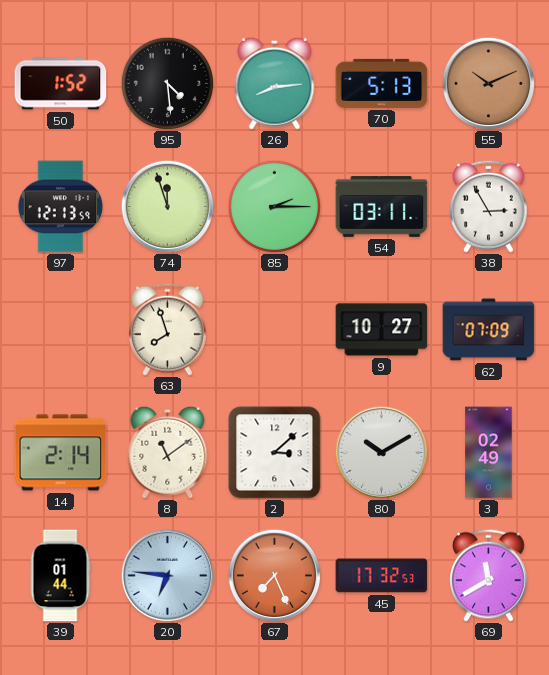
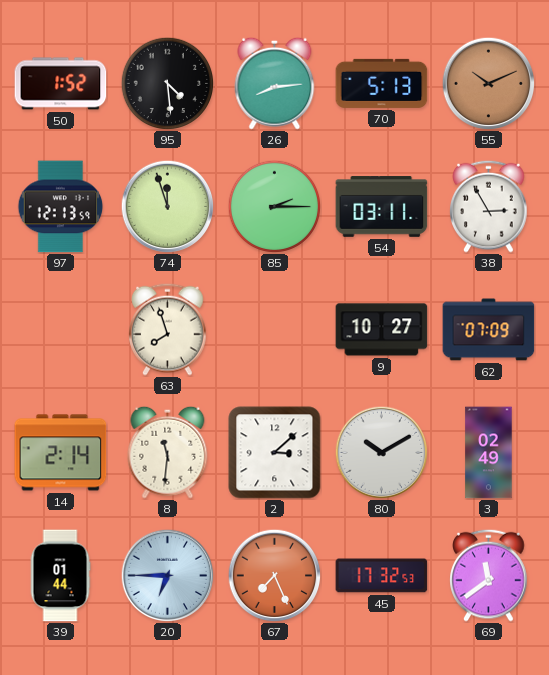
8: 11:09 -> 11:31
20: 6:46 -> 6:45
69: 11:40 -> 11:39
